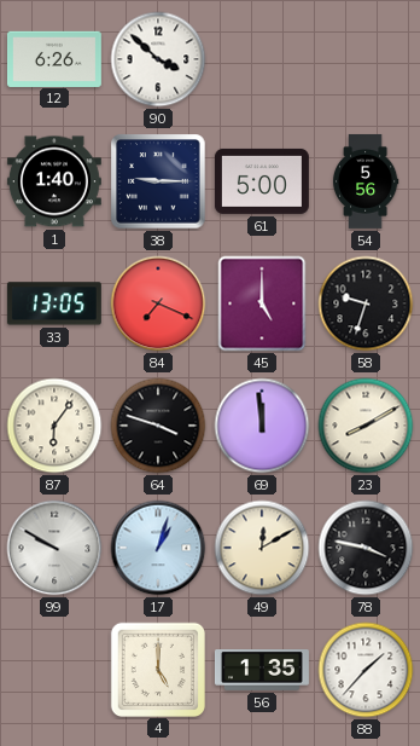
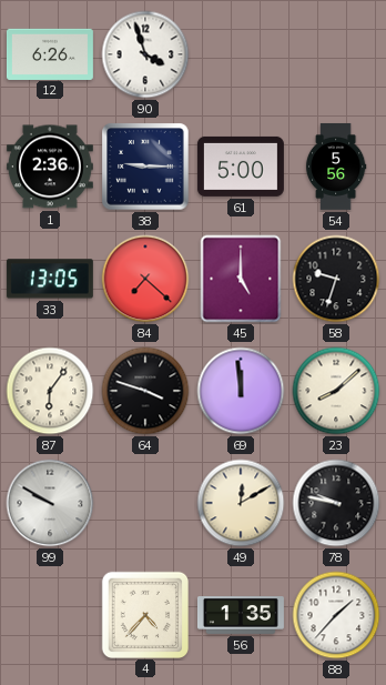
90: 3:52 -> 3:57
1: 1:40 -> 2:36
84: 7:19 -> 7:22
23: 8:10 -> 8:08
17: 1:03 -> none
78: 3:47 -> 9:47
4: 5:00 -> 4:37
